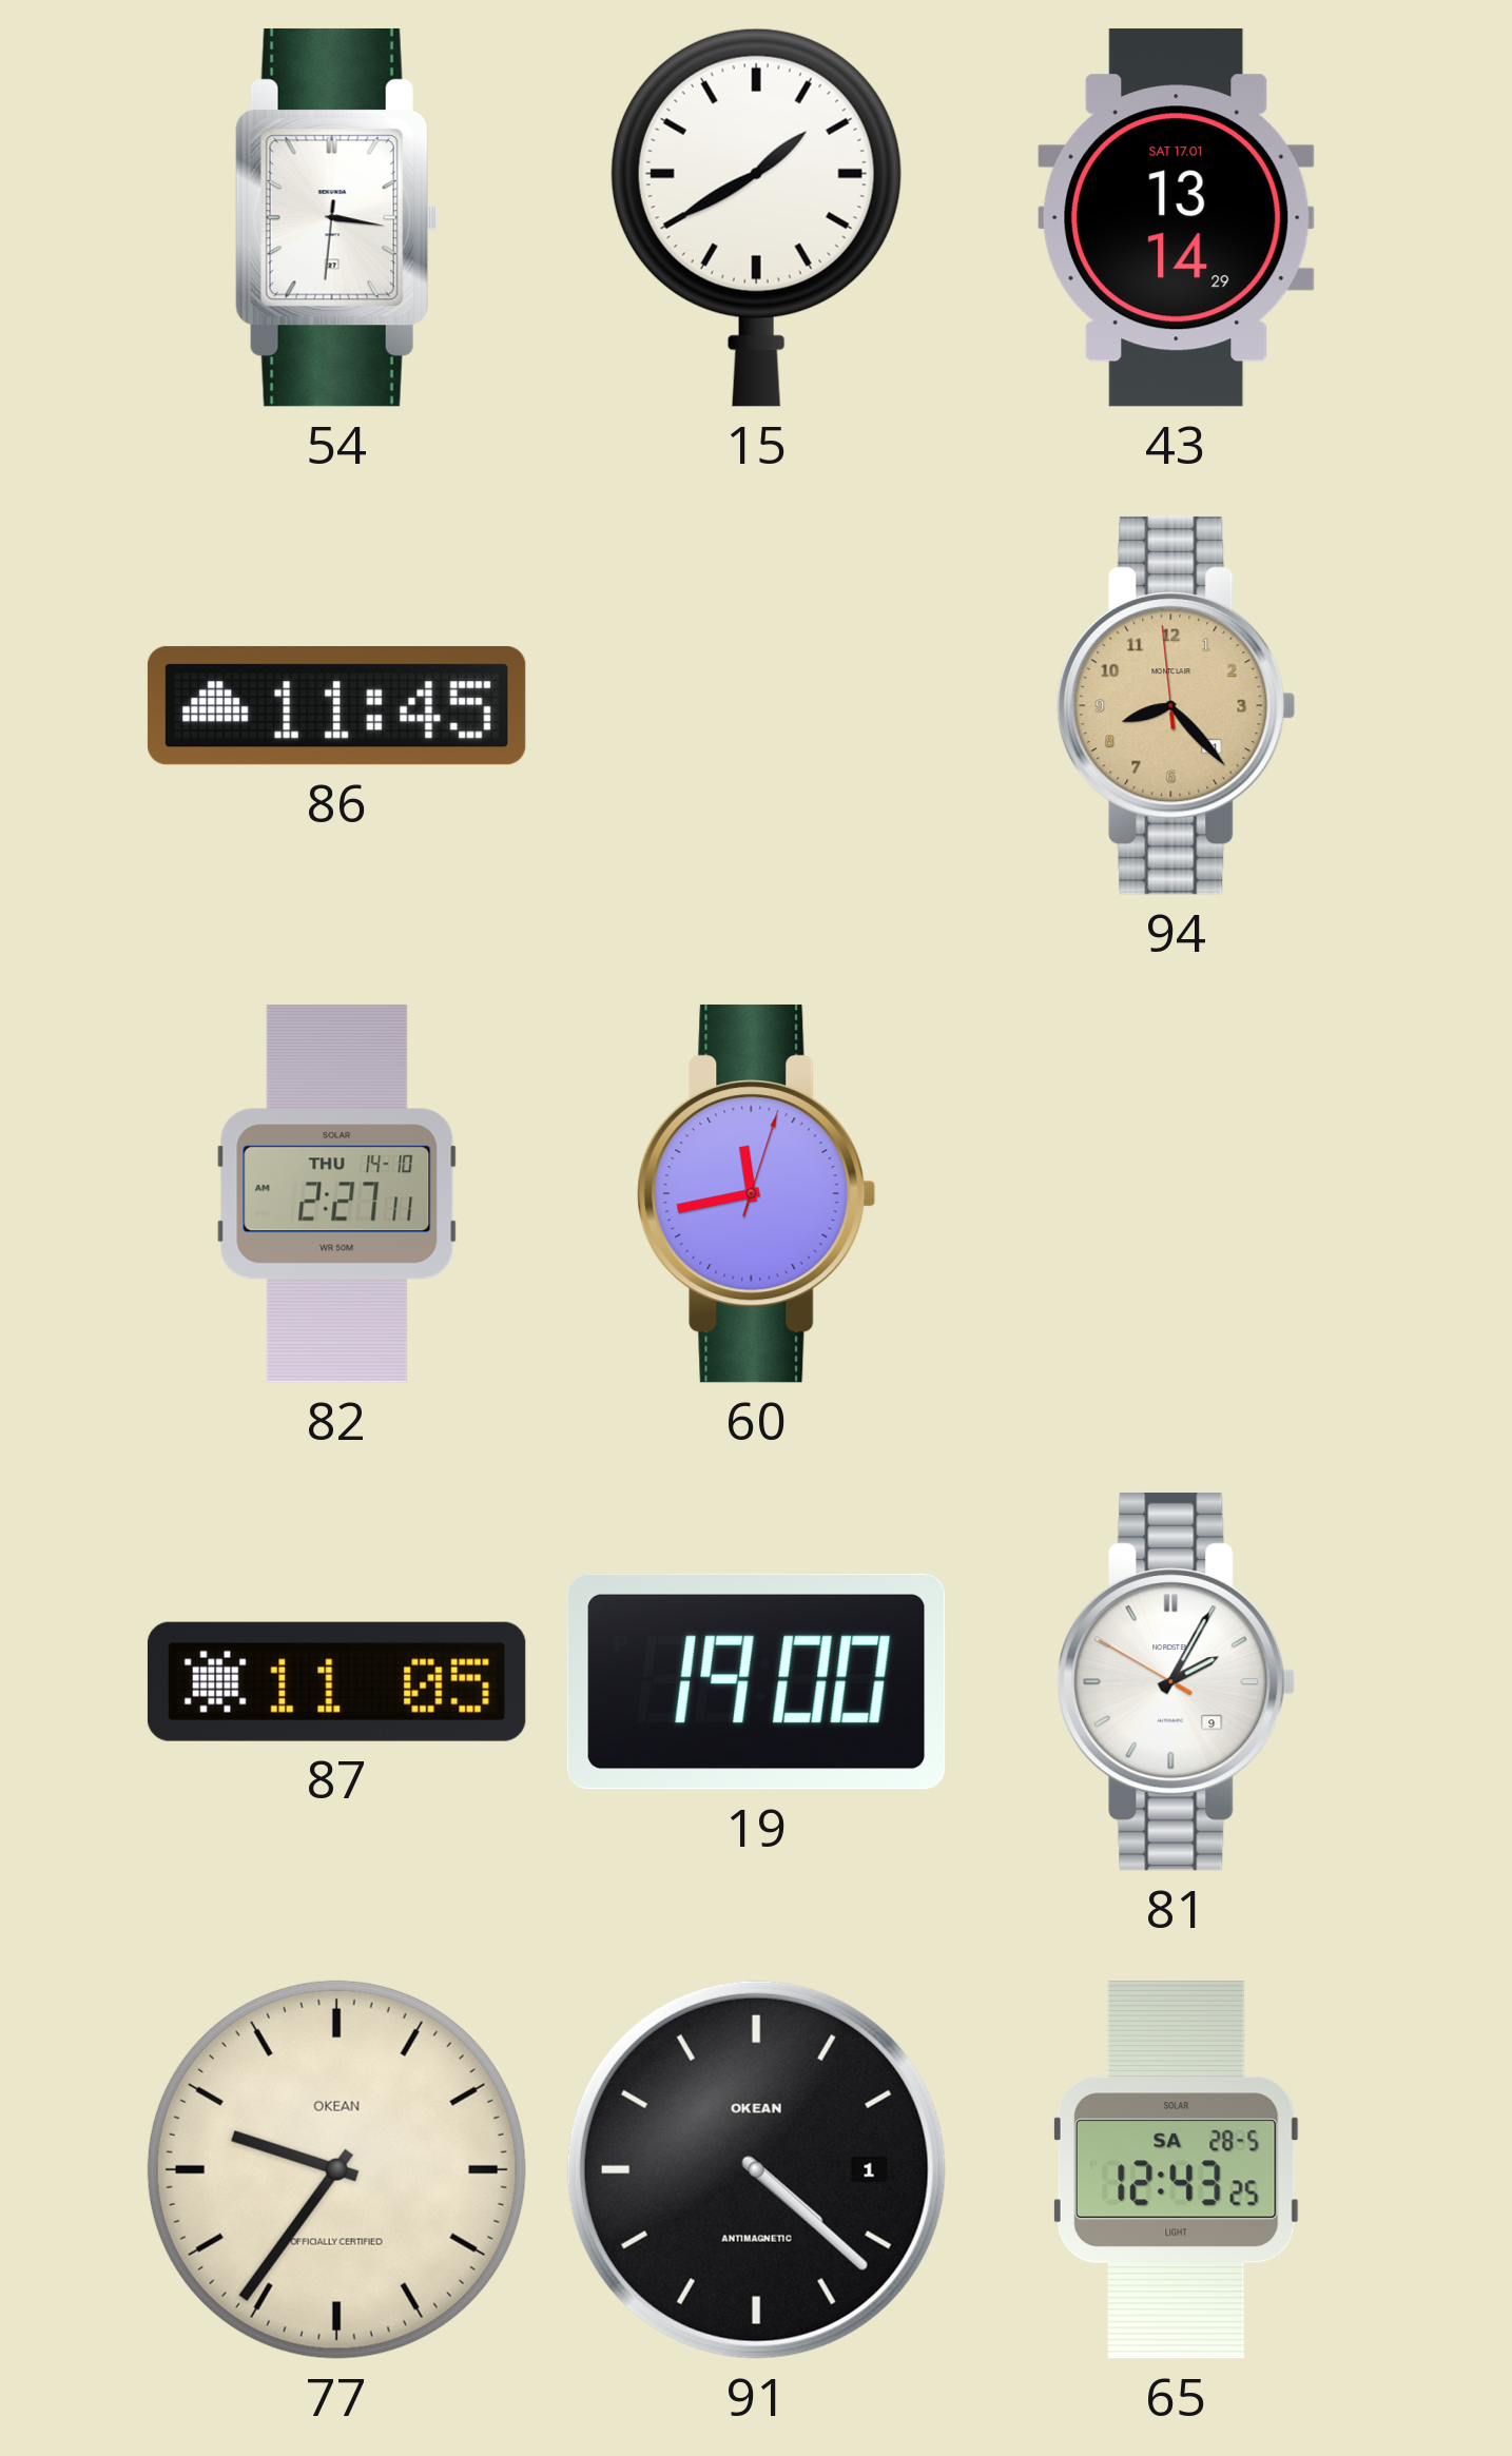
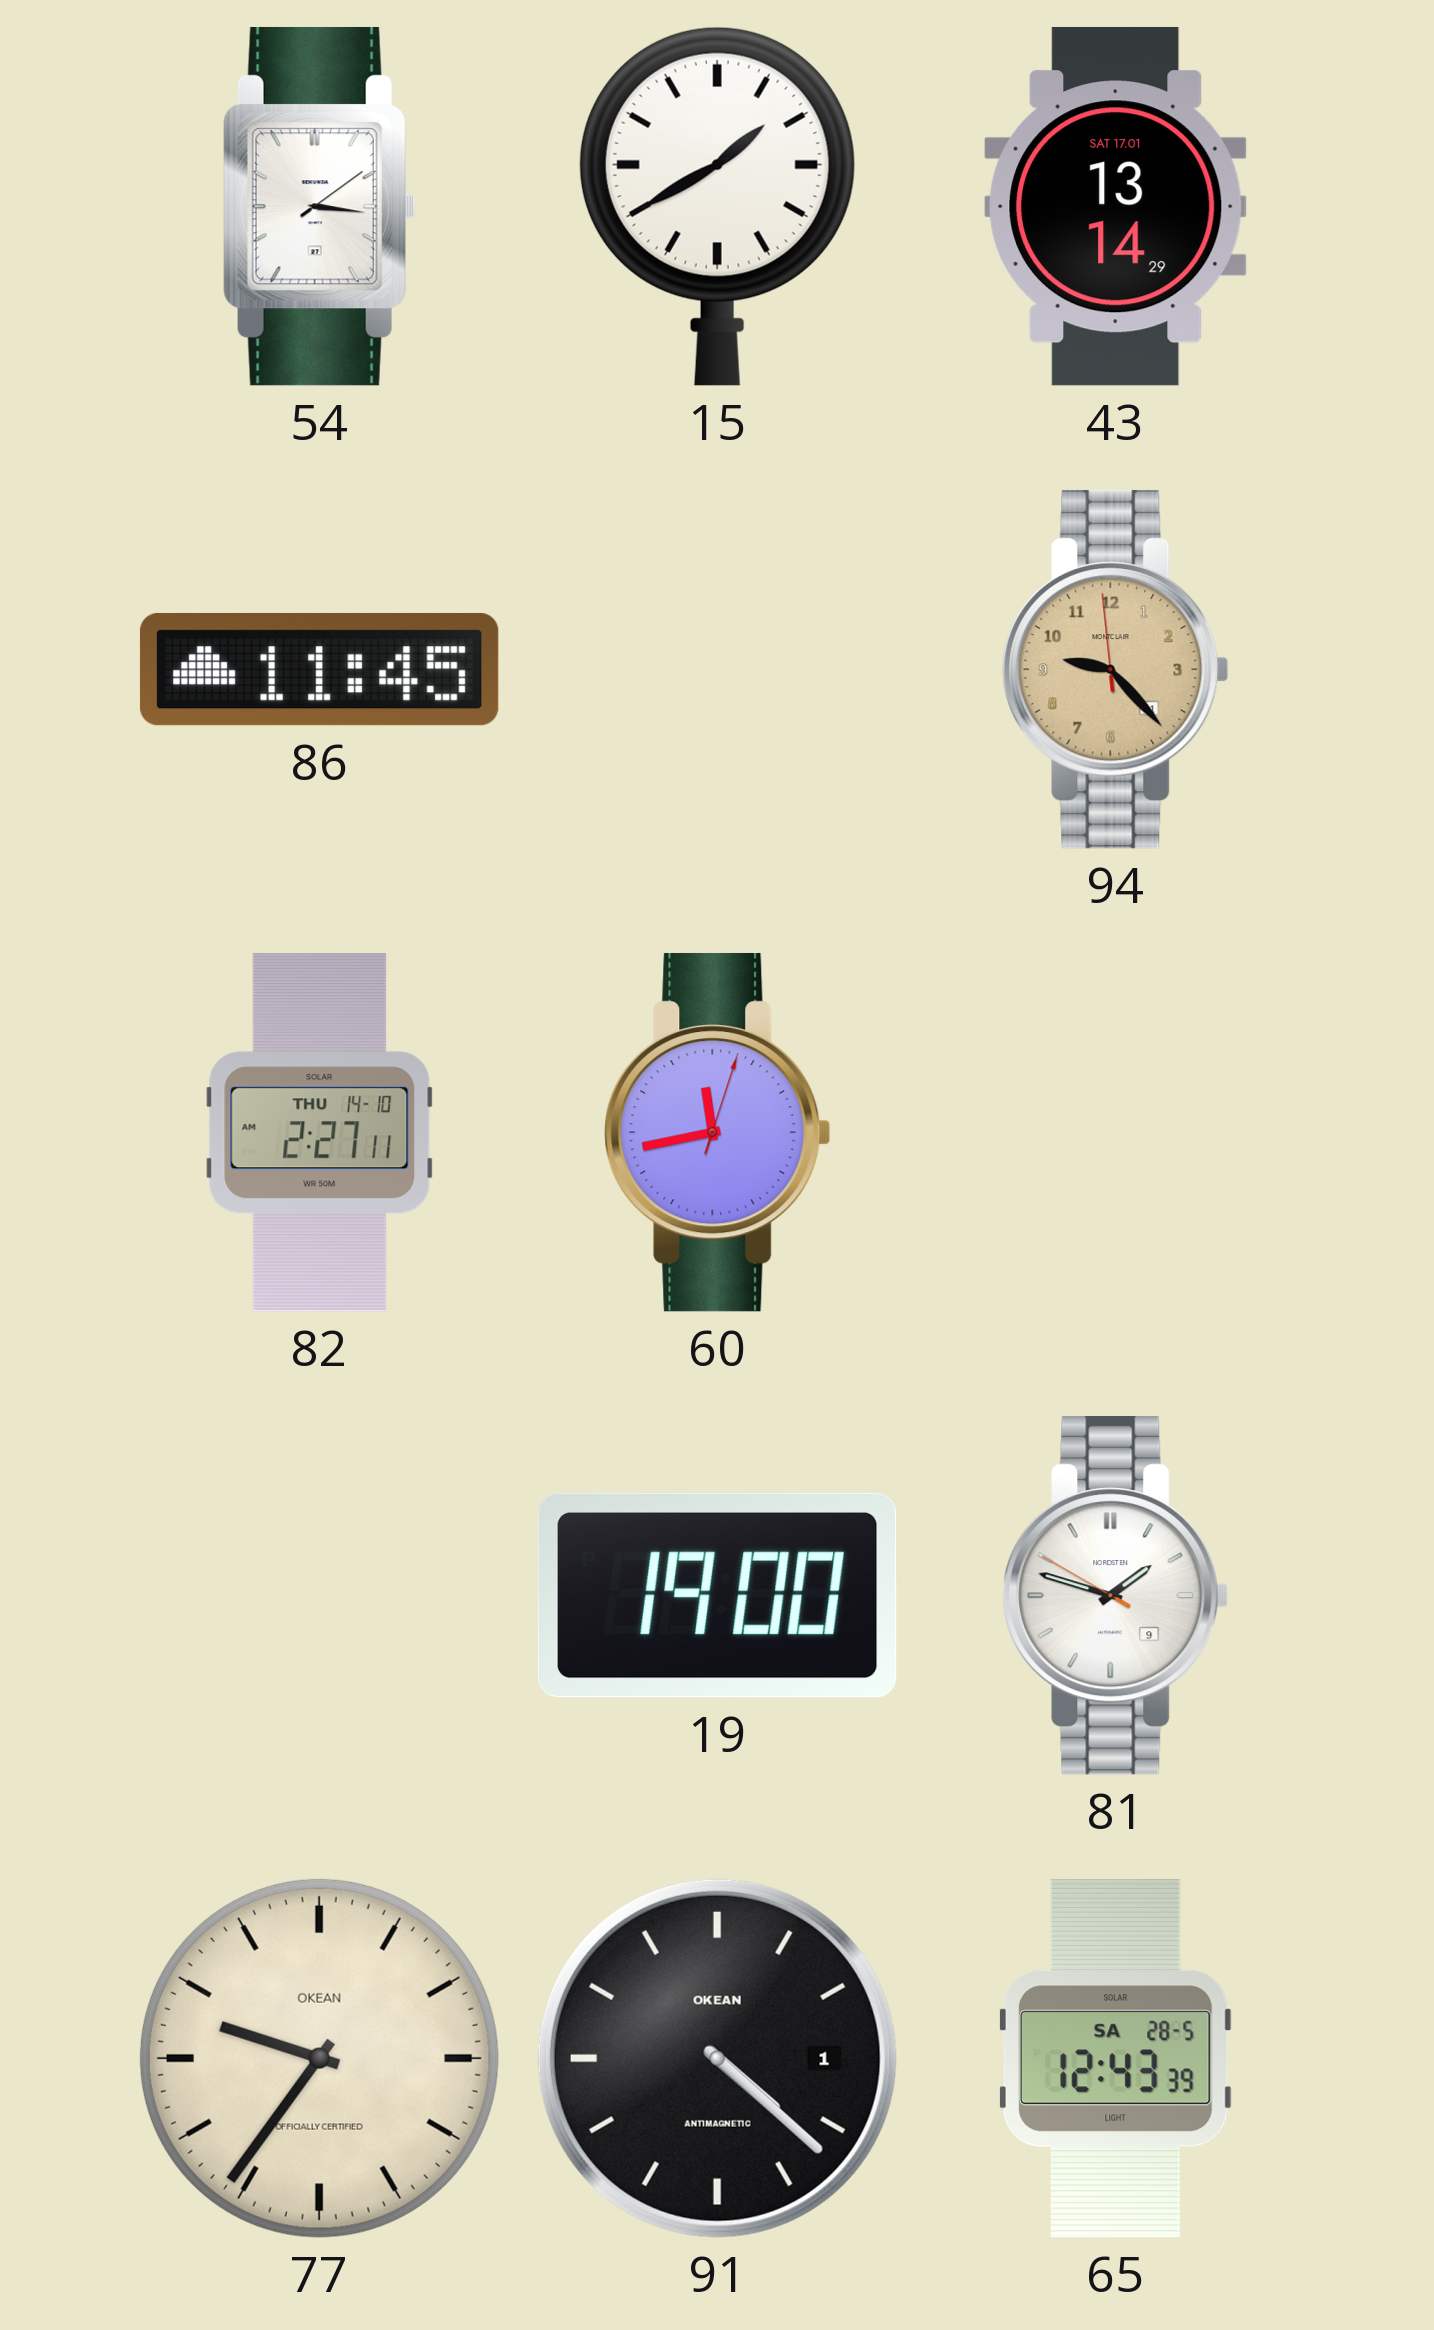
54: 3:16:31 -> 3:16:09
94: 8:22 -> 9:22
87: 11:05 -> none
81: 2:04 -> 1:47
65: 12:43:25 -> 12:43:39
